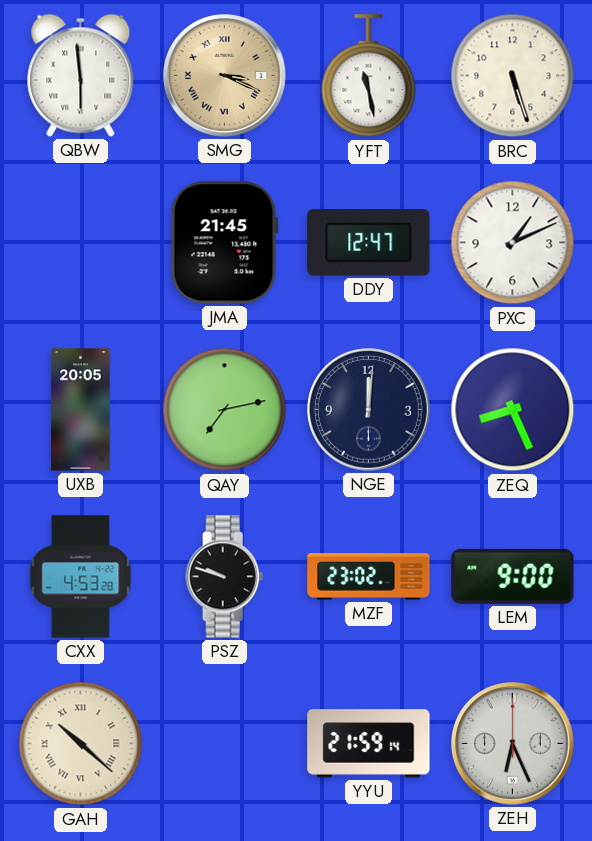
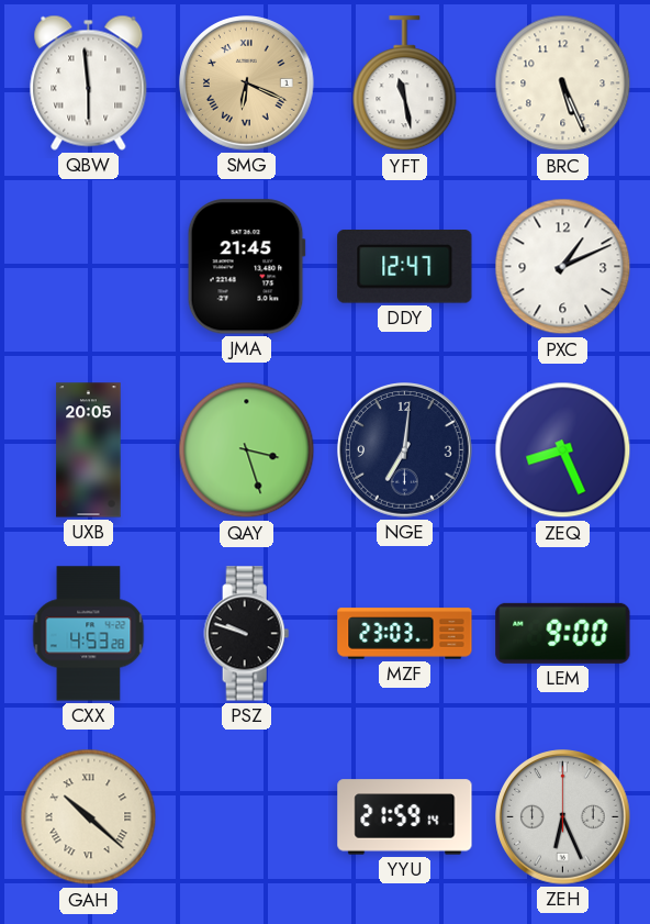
SMG: 3:19 -> 6:19
BRC: 5:27 -> 5:26
QAY: 7:13 -> 3:27
NGE: 12:01 -> 7:01
MZF: 23:02 -> 23:03
